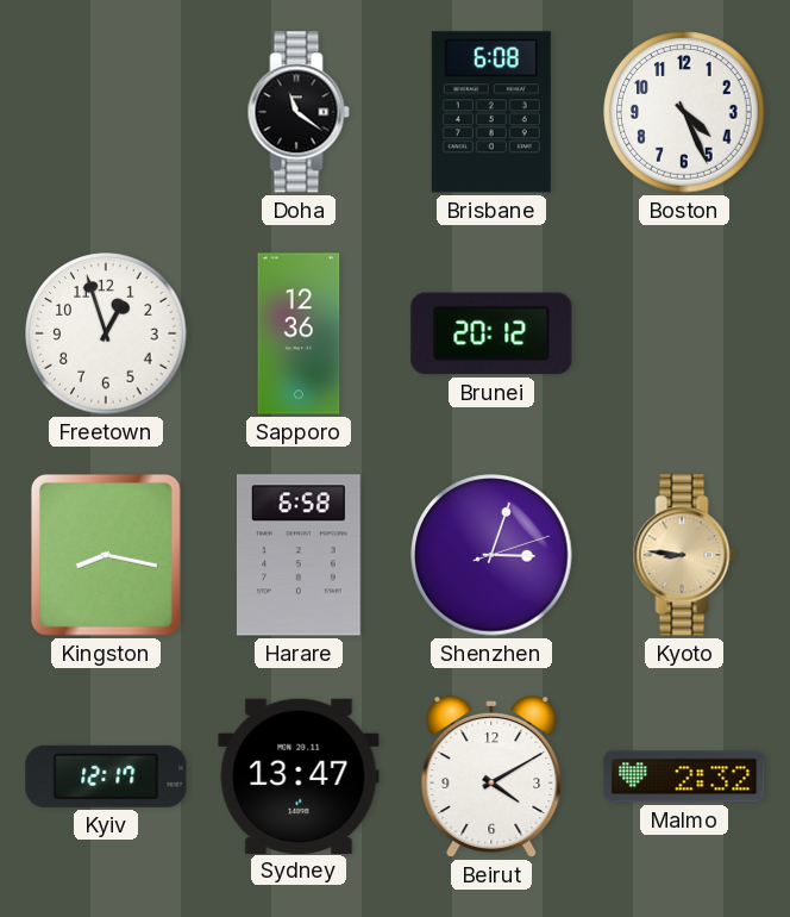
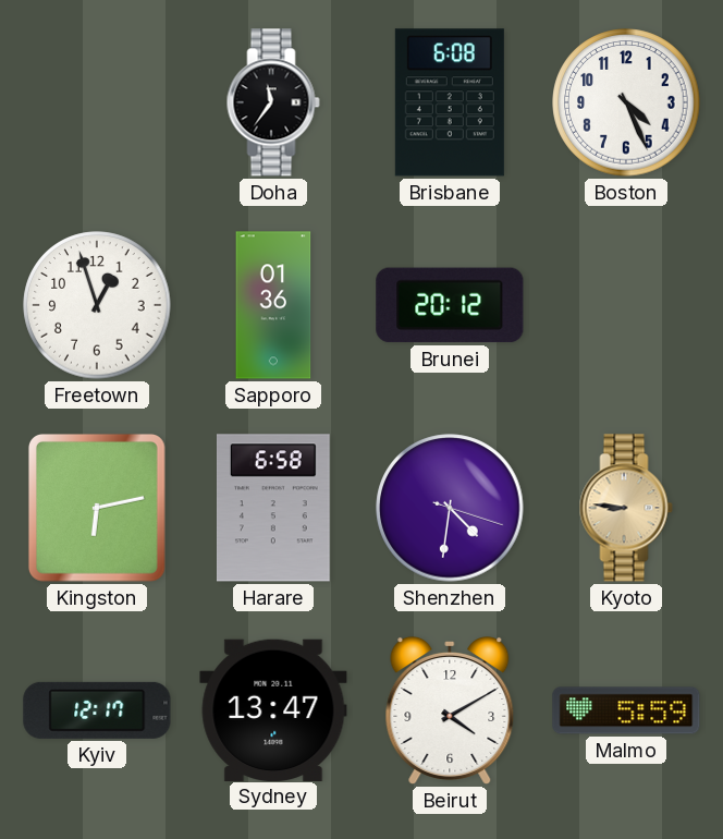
Doha: 11:21 -> 11:36
Sapporo: 12:36 -> 01:36
Kingston: 8:17 -> 6:13
Shenzhen: 3:03 -> 4:31
Malmo: 2:32 -> 5:59
